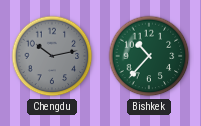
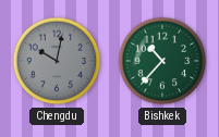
Chengdu: 10:13 -> 10:02
